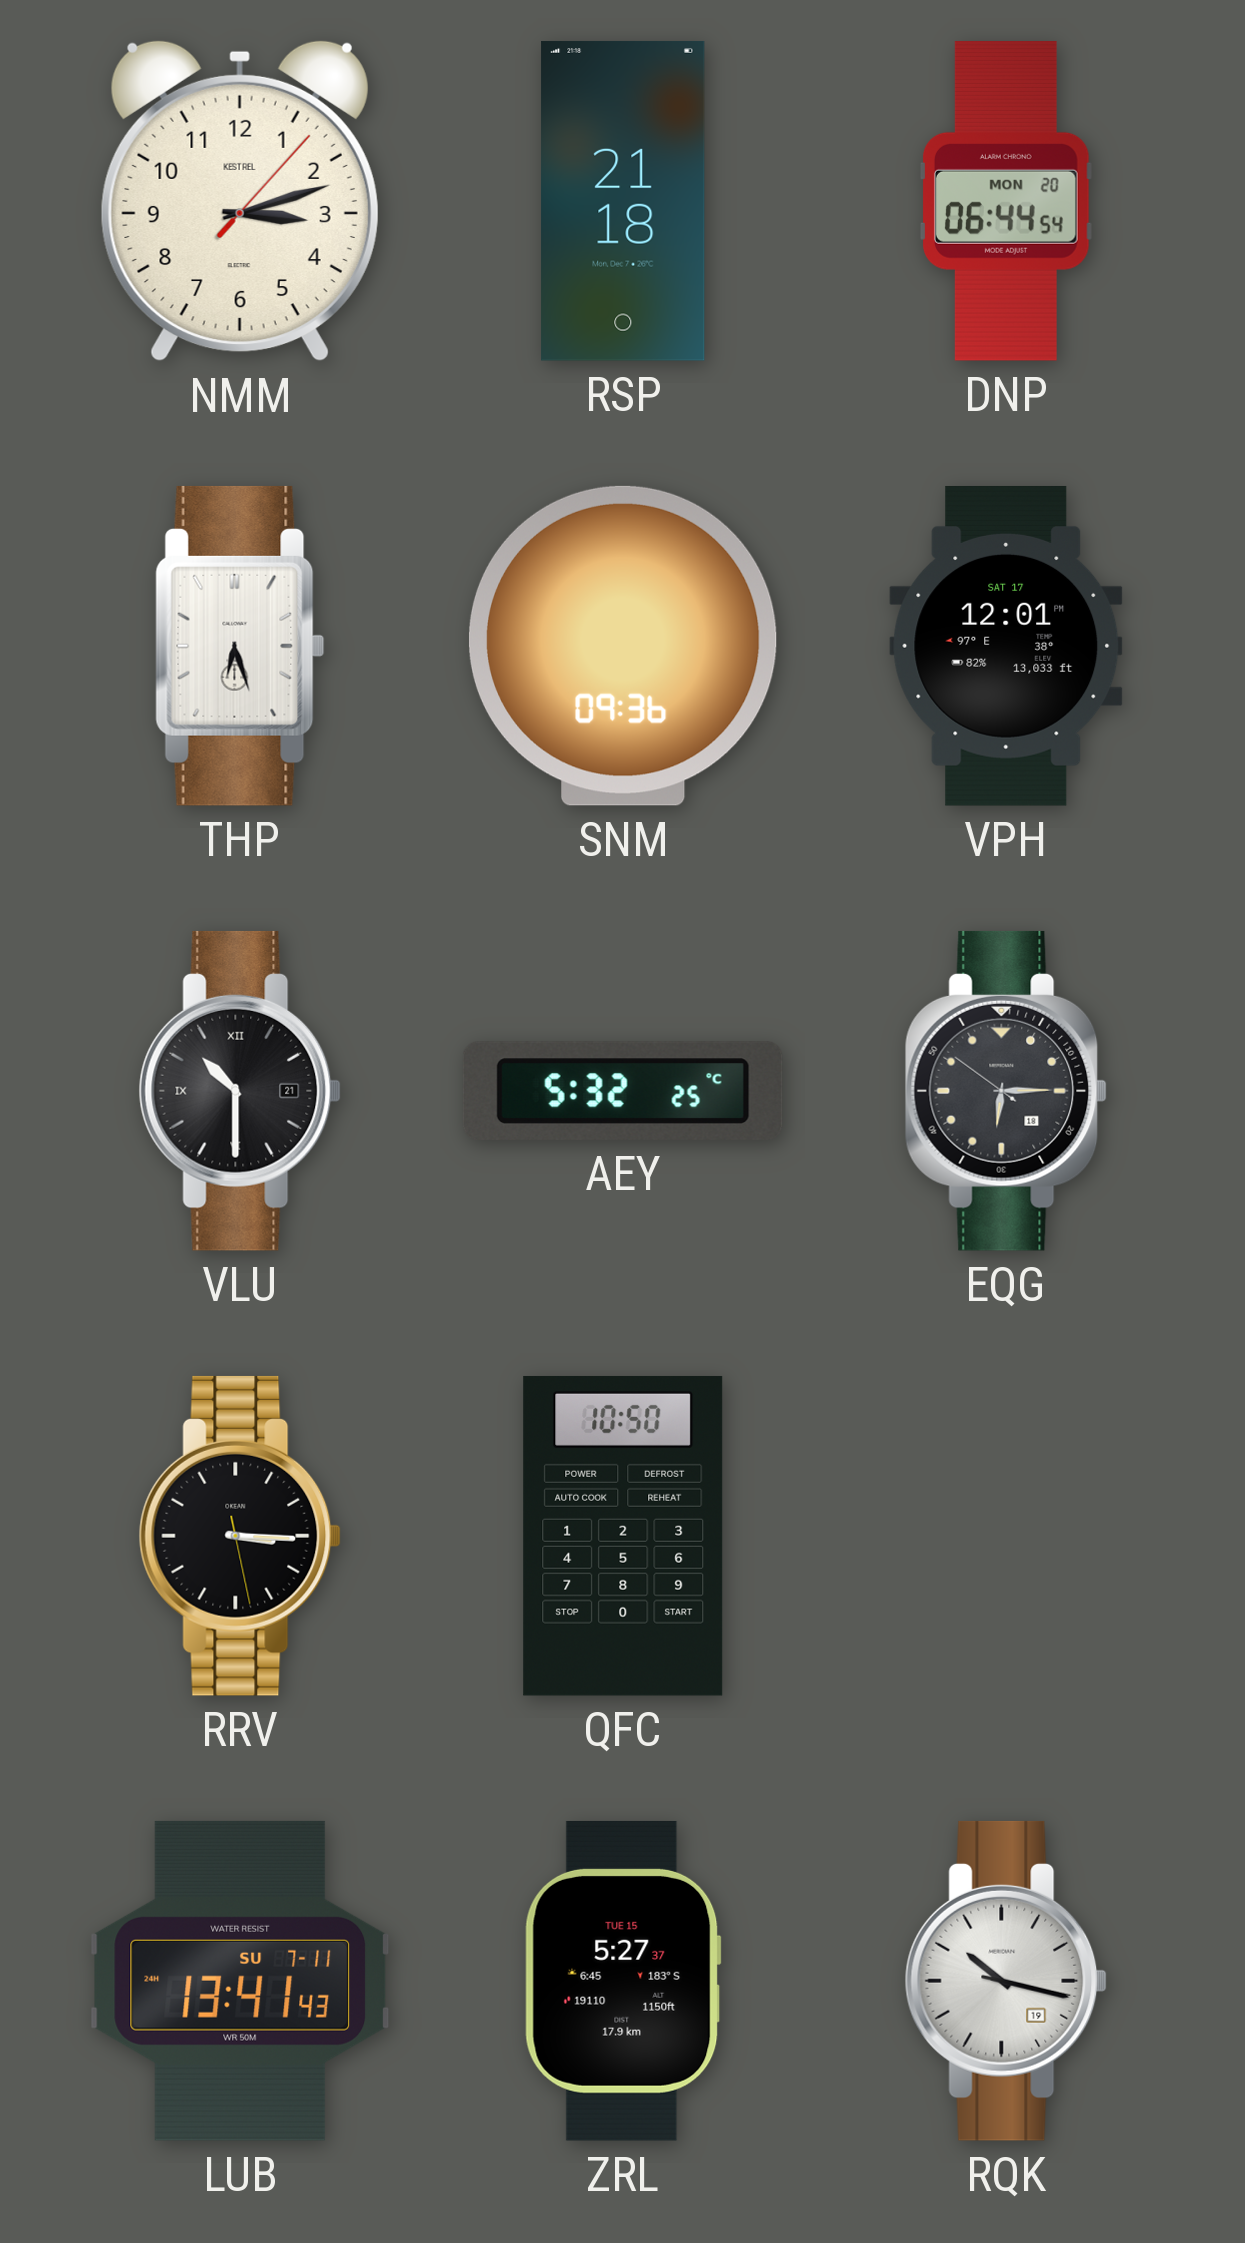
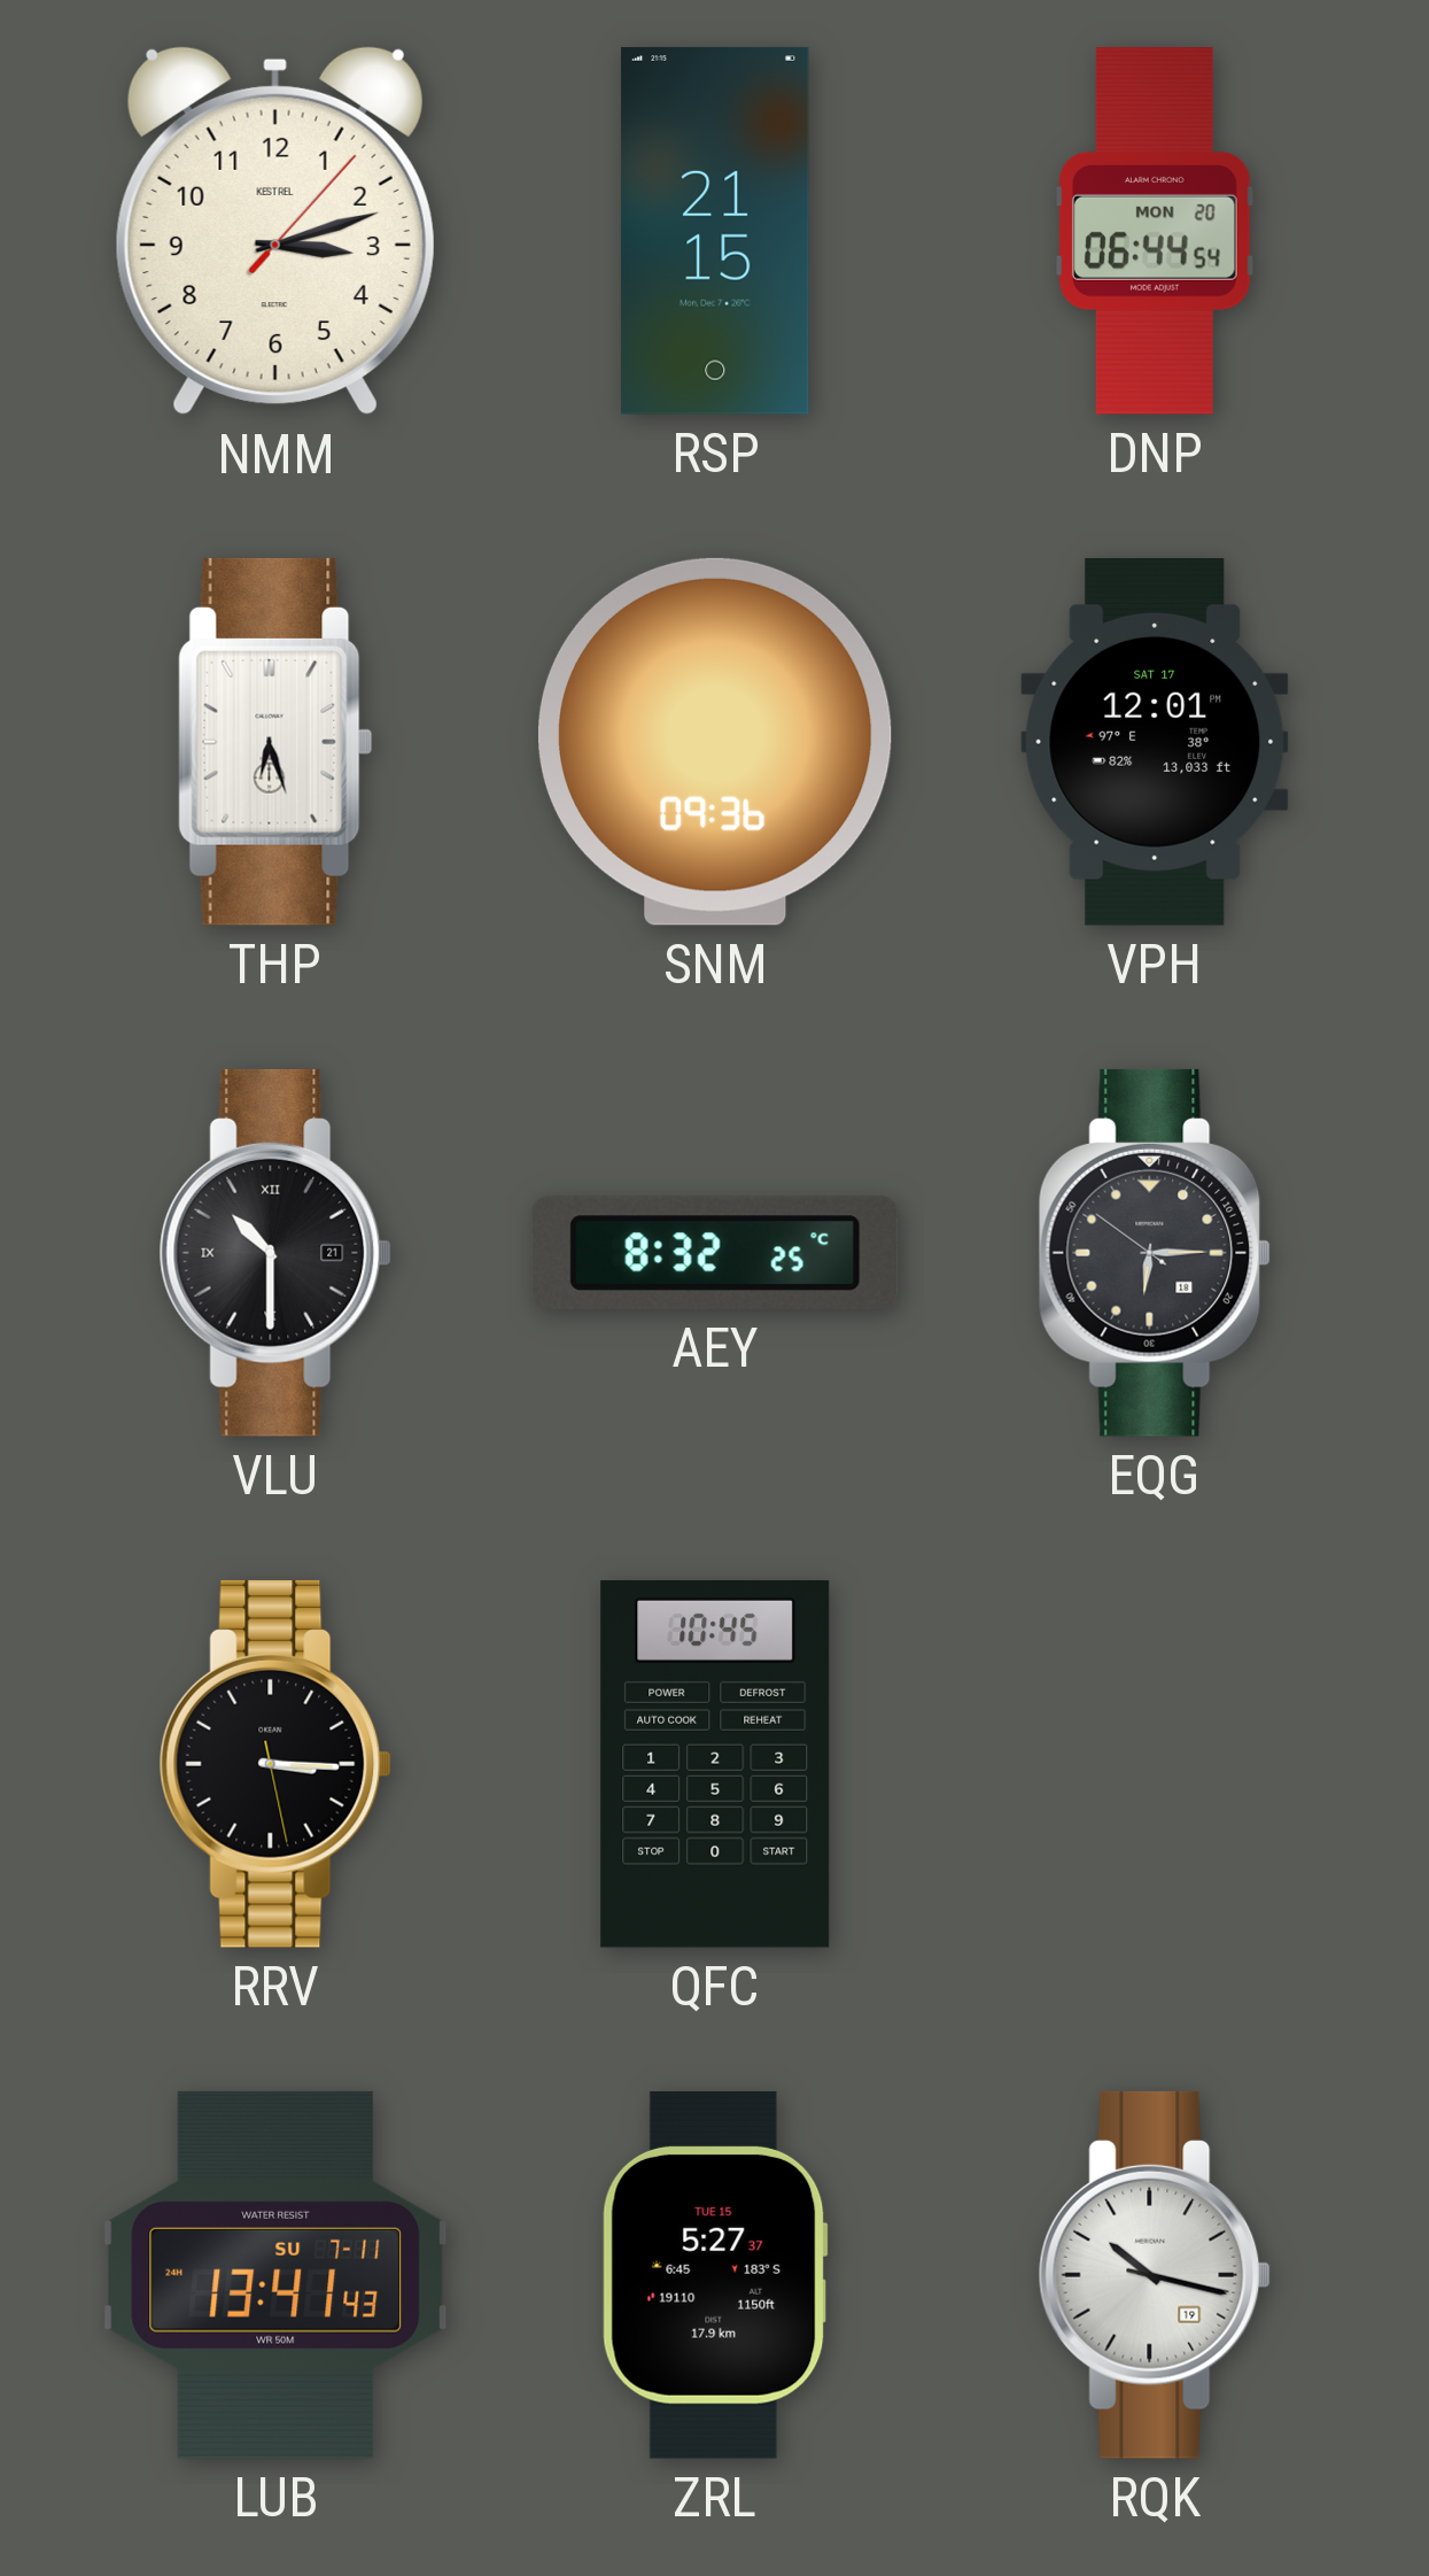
RSP: 21:18 -> 21:15
AEY: 5:32 -> 8:32
QFC: 10:50 -> 10:45
